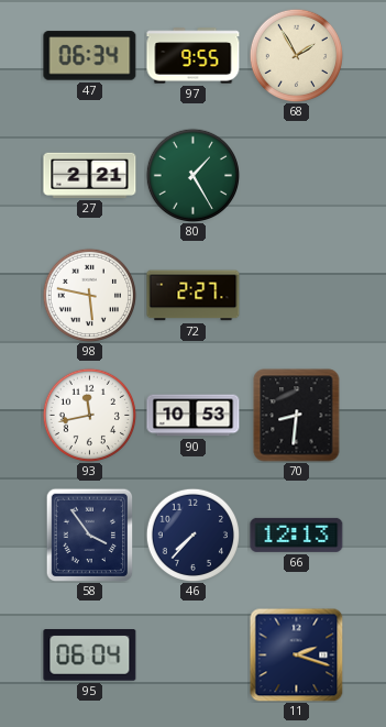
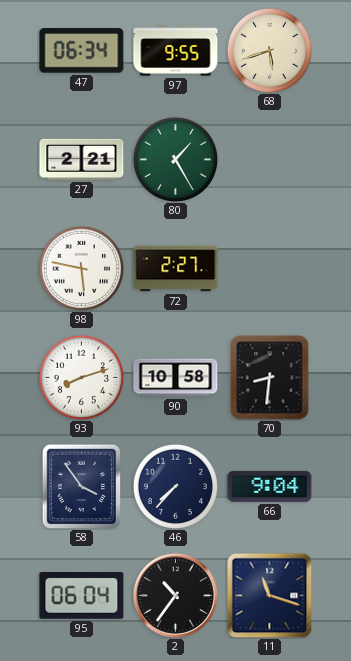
68: 1:55 -> 5:42
93: 11:43 -> 8:12
90: 10:53 -> 10:58
66: 12:13 -> 9:04
2: none -> 10:36
11: 2:18 -> 11:18
